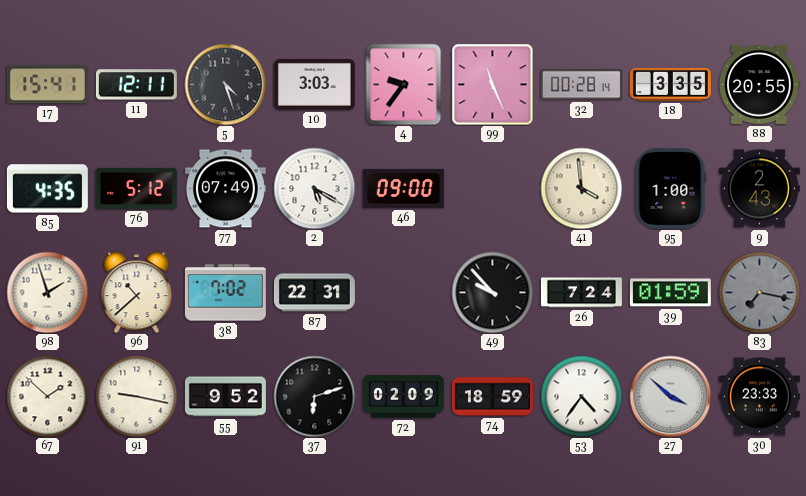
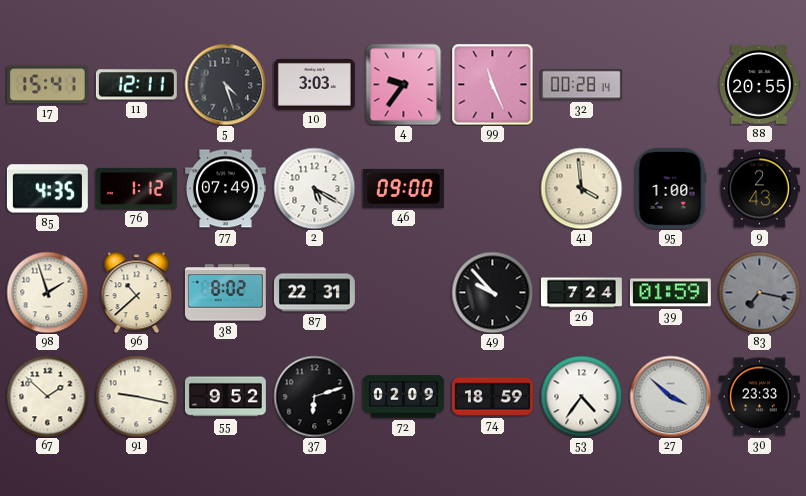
18: 3:35 -> none
76: 5:12 -> 1:12
38: 7:02 -> 8:02
